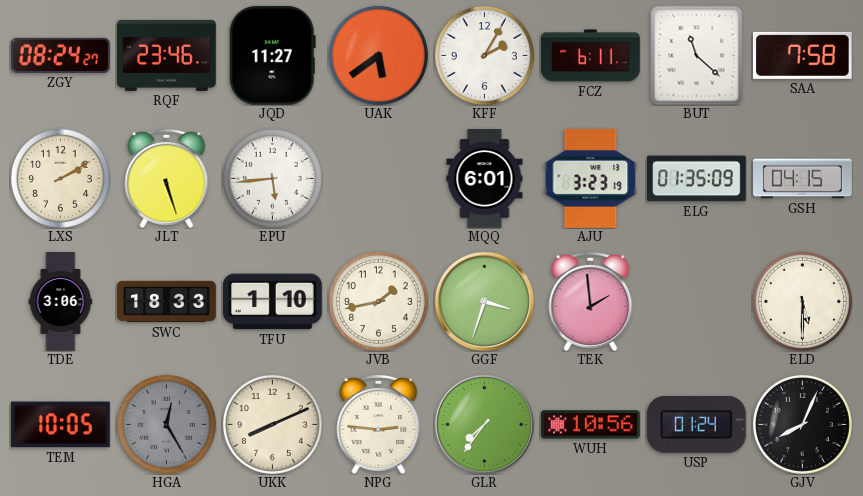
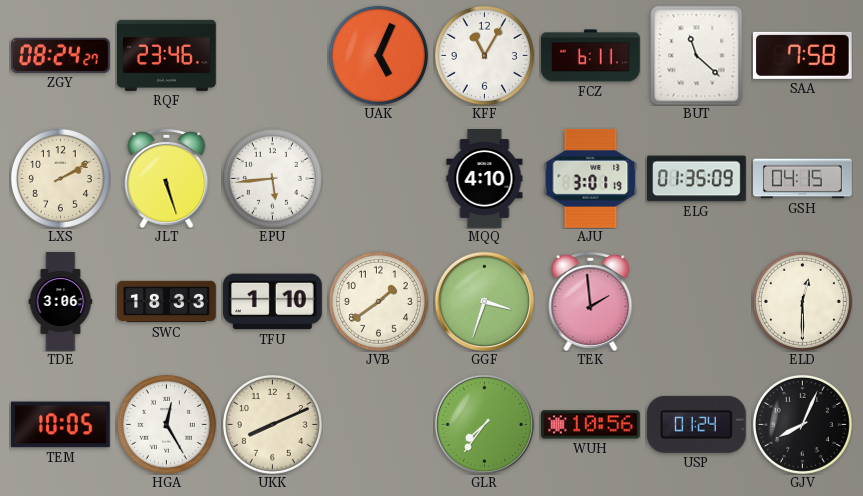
JQD: 11:27 -> none
UAK: 5:39 -> 5:04
KFF: 2:05 -> 11:05
MQQ: 6:01 -> 4:10
AJU: 3:23 -> 3:01
JVB: 1:43 -> 1:39
ELD: 5:30 -> 12:30
HGA dial: grey -> white
NPG: 2:46 -> none
